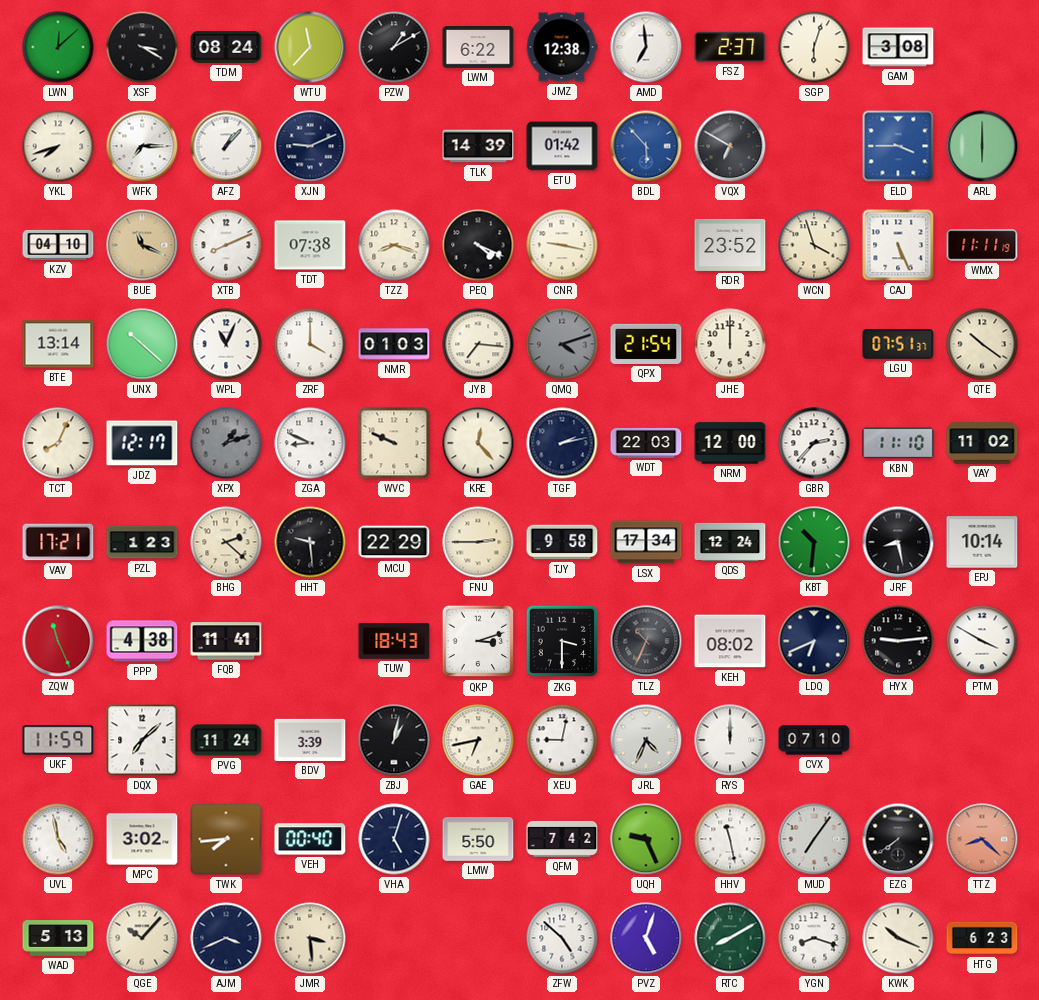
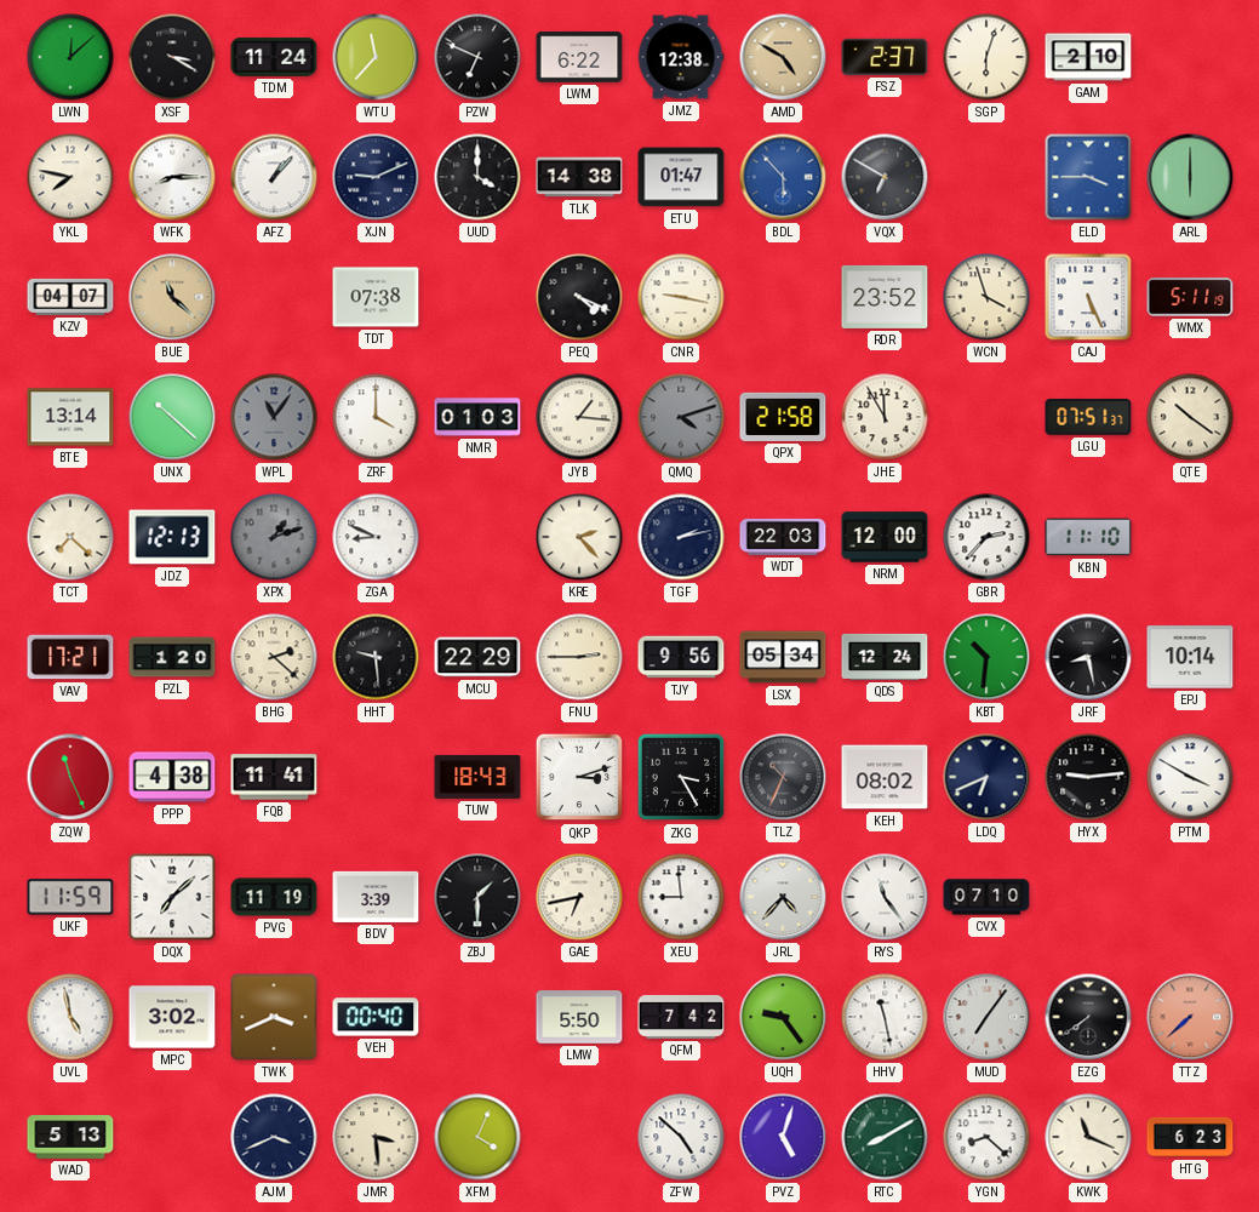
TDM: 08:24 -> 11:24
PZW: 1:10 -> 6:49
AMD: 6:59 -> 4:50
AMD dial: white -> champagne
GAM: 3:08 -> 2:10
YKL: 7:42 -> 7:47
WFK: 7:15 -> 8:15
UUD: none -> 4:00
TLK: 14:39 -> 14:38
ETU: 01:42 -> 01:47
KZV: 04:10 -> 04:07
BUE: 11:19 -> 11:22
XTB: 8:11 -> none
TZZ: 8:18 -> none
WMX: 11:11 -> 5:11
WPL: 11:04 -> 11:06
WPL dial: white -> grey
JYB: 7:16 -> 1:16
QPX: 21:54 -> 21:58
JHE: 12:00 -> 11:55
TCT: 8:04 -> 7:22
JDZ: 12:17 -> 12:13
WVC: 9:49 -> none
KRE: 12:23 -> 2:23
VAY: 11:02 -> none
PZL: 1:23 -> 1:20
TJY: 9:58 -> 9:56
LSX: 17:34 -> 05:34
ZKG: 3:30 -> 3:25
PVG: 11:24 -> 11:19
ZBJ: 1:02 -> 1:30
XEU: 9:02 -> 8:59
JRL: 4:34 -> 4:37
RYS: 12:00 -> 11:24
TWK: 7:44 -> 3:41
VHA: 5:03 -> none
UQH: 9:26 -> 9:24
TTZ: 8:22 -> 7:38
QGE: 10:07 -> none
XFM: none -> 4:04
YGN: 8:18 -> 8:22
KWK: 10:19 -> 11:19
